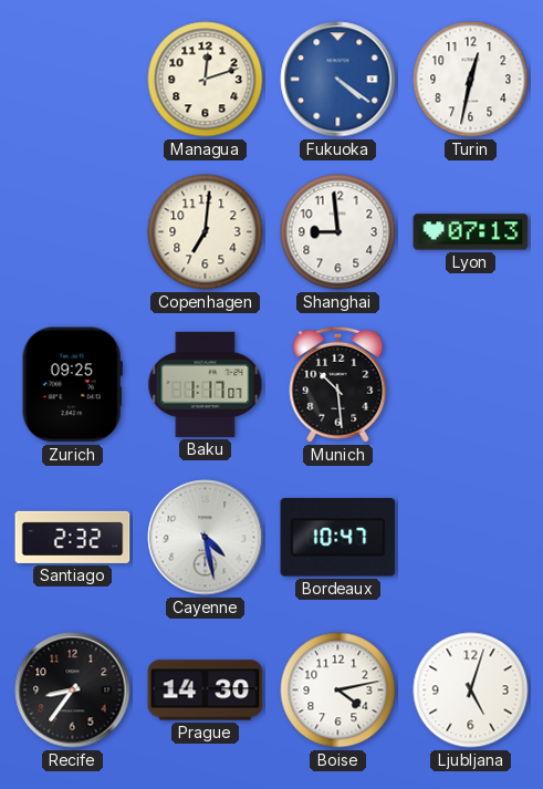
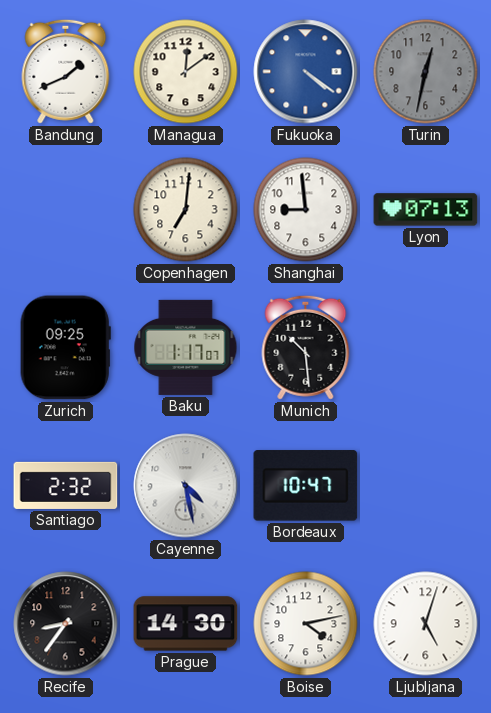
Bandung: none -> 1:41
Managua: 12:12 -> 12:09
Turin dial: white -> grey
